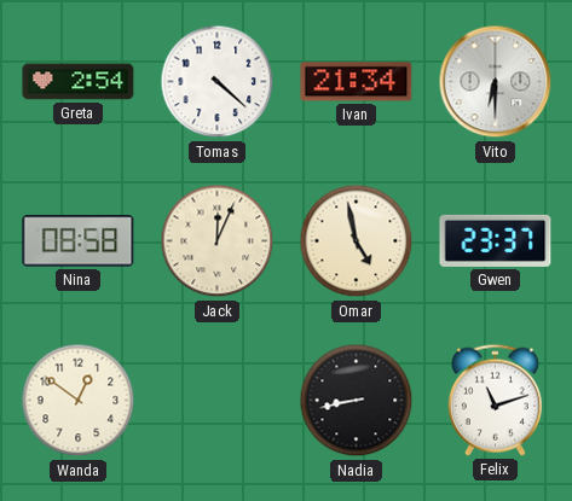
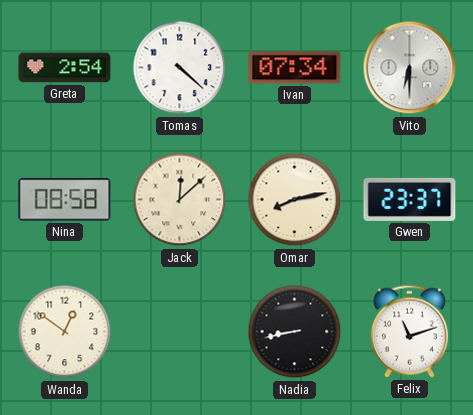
Ivan: 21:34 -> 07:34
Jack: 12:04 -> 12:08
Omar: 4:58 -> 8:13
